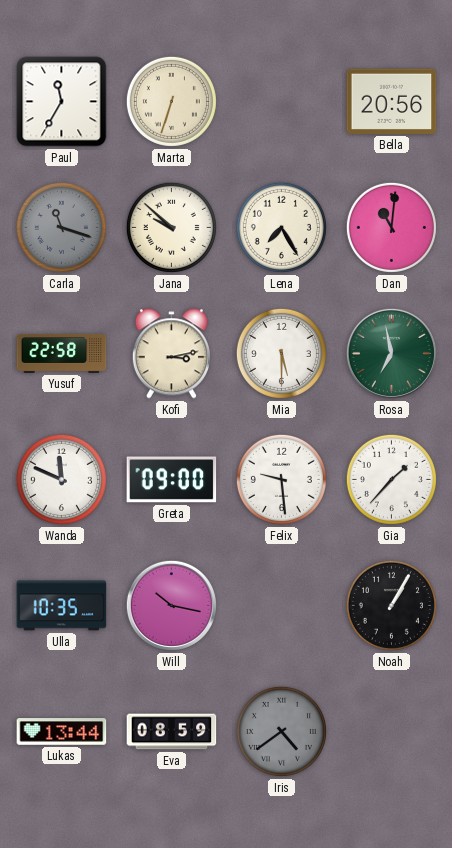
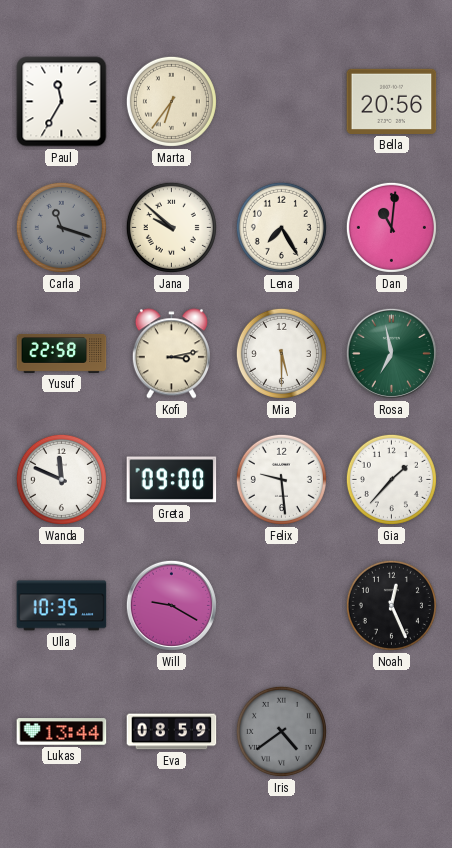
Marta: 6:33 -> 6:36
Will: 10:17 -> 9:20
Noah: 1:05 -> 12:26
